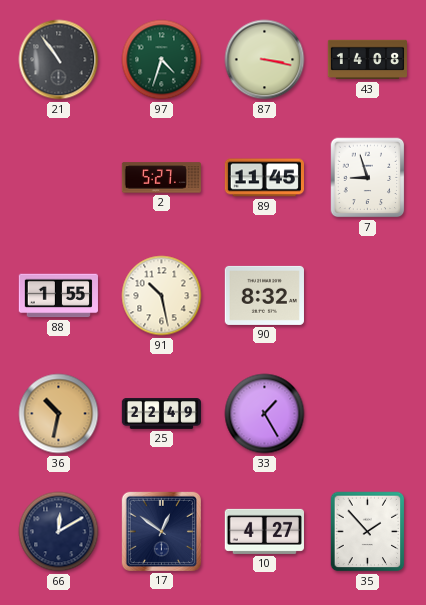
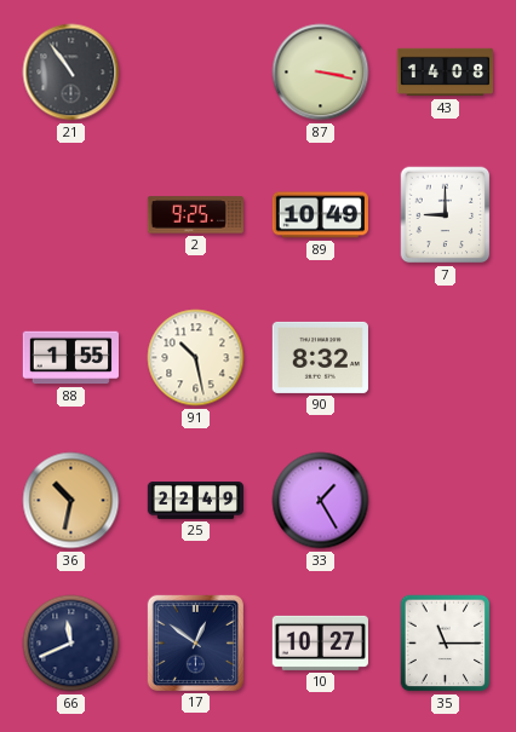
97: 4:33 -> none
2: 5:27 -> 9:25
89: 11:45 -> 10:49
7: 8:57 -> 9:00
66: 12:10 -> 11:41
10: 4:27 -> 10:27
35: 1:53 -> 11:15
